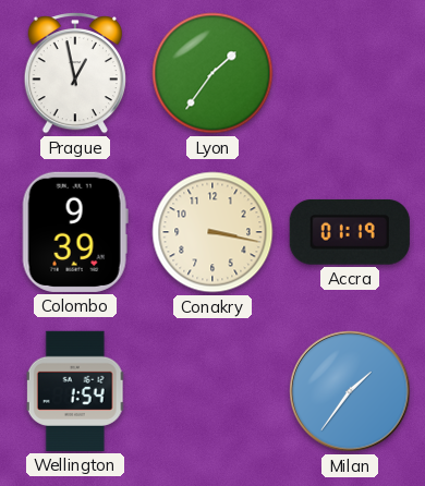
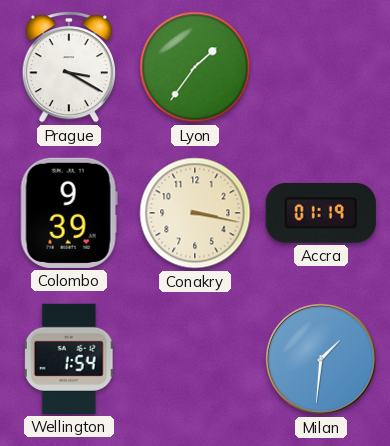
Prague: 12:58 -> 3:20
Milan: 1:36 -> 1:31
